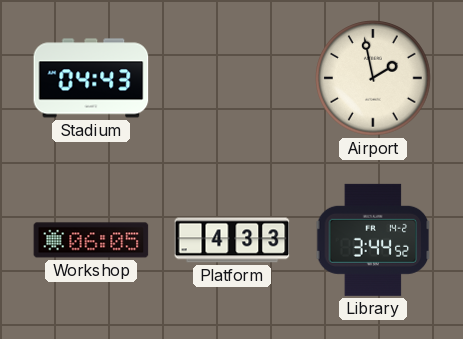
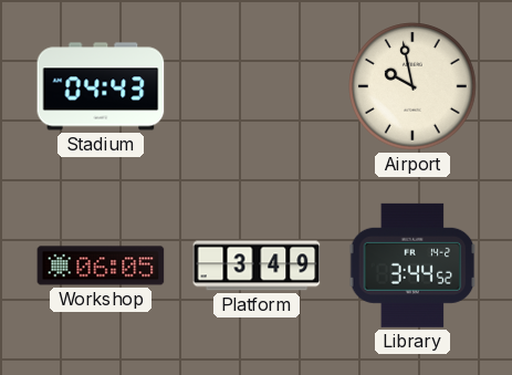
Airport: 1:58 -> 9:58
Platform: 4:33 -> 3:49
